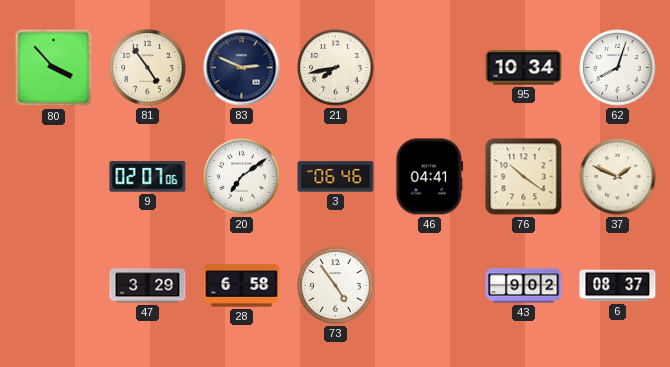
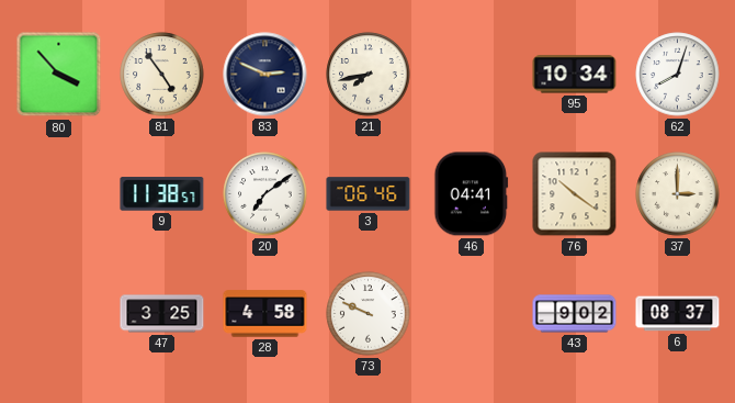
9: 02:07 -> 11:38
37: 1:49 -> 3:00
47: 3:29 -> 3:25
28: 6:58 -> 4:58
73: 4:54 -> 9:49
